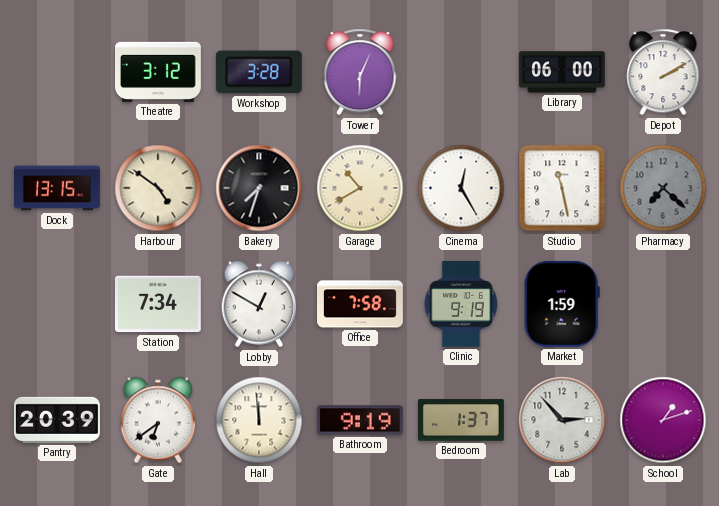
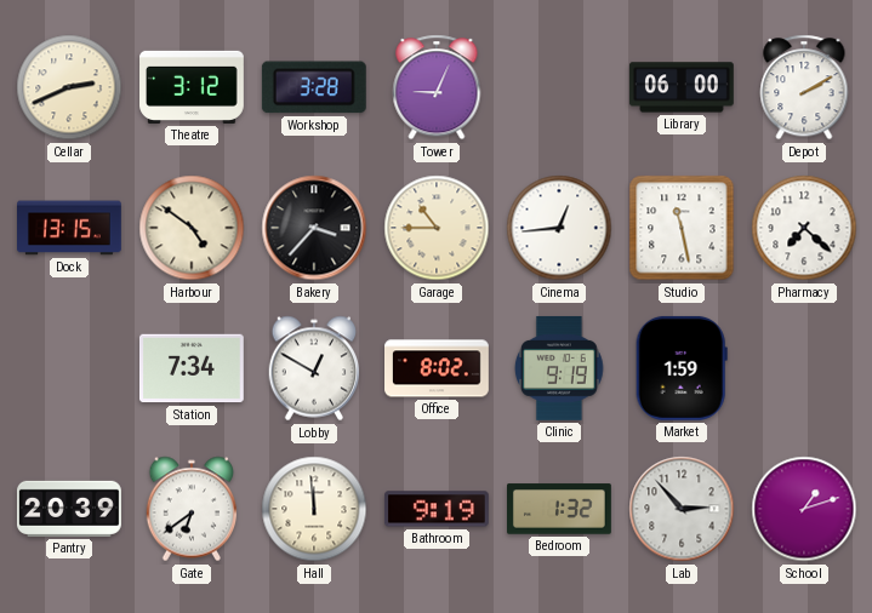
Cellar: none -> 2:41
Tower: 6:04 -> 9:04
Bakery: 7:33 -> 3:37
Garage: 10:40 -> 10:45
Cinema: 12:25 -> 12:44
Pharmacy dial: grey -> white
Office: 7:58 -> 8:02
Bedroom: 1:37 -> 1:32
